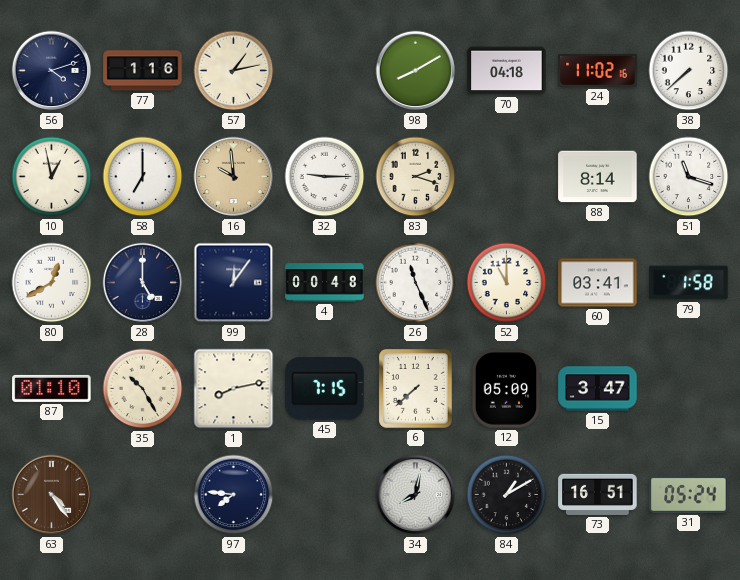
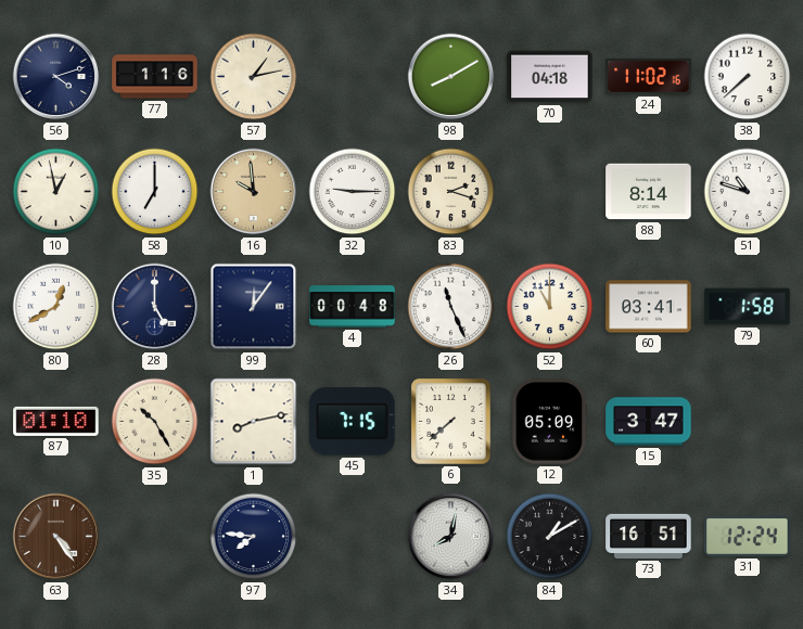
51: 11:18 -> 10:48
31: 05:24 -> 12:24
